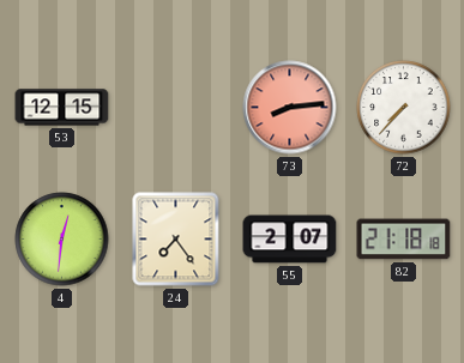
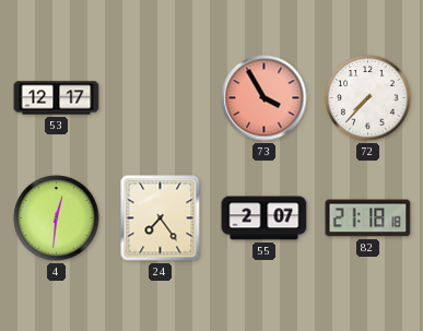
53: 12:15 -> 12:17
73: 8:14 -> 3:55
